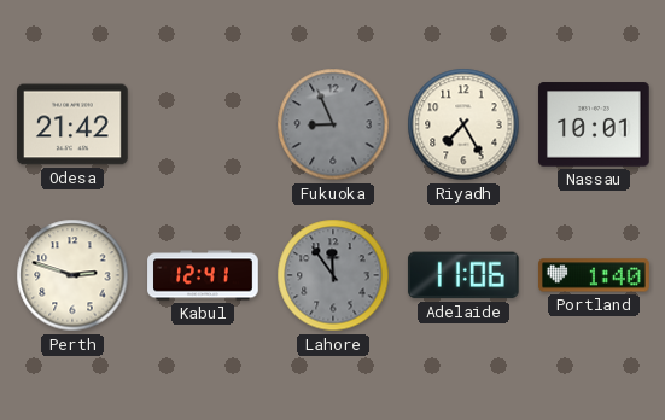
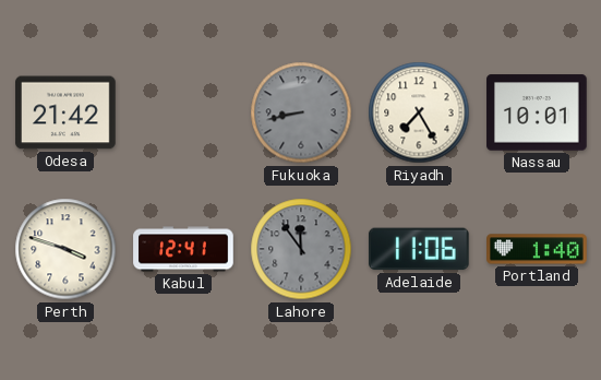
Fukuoka: 8:56 -> 8:43
Perth: 2:48 -> 3:48
